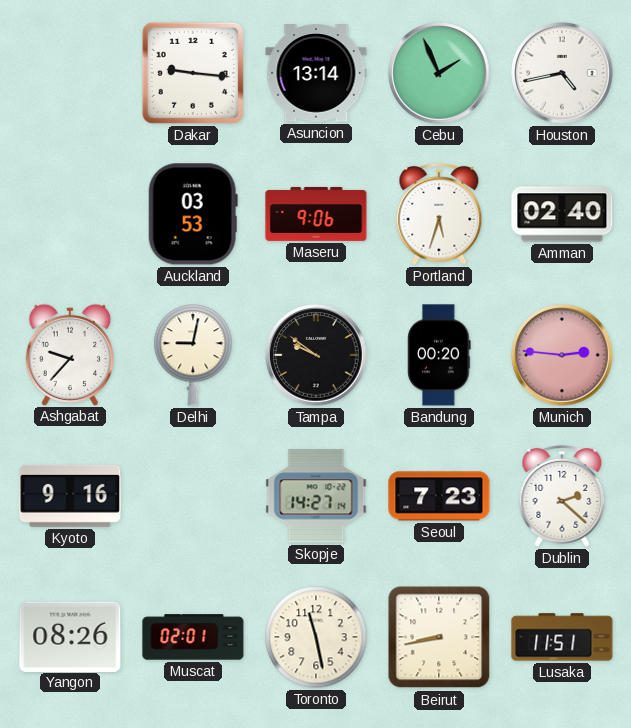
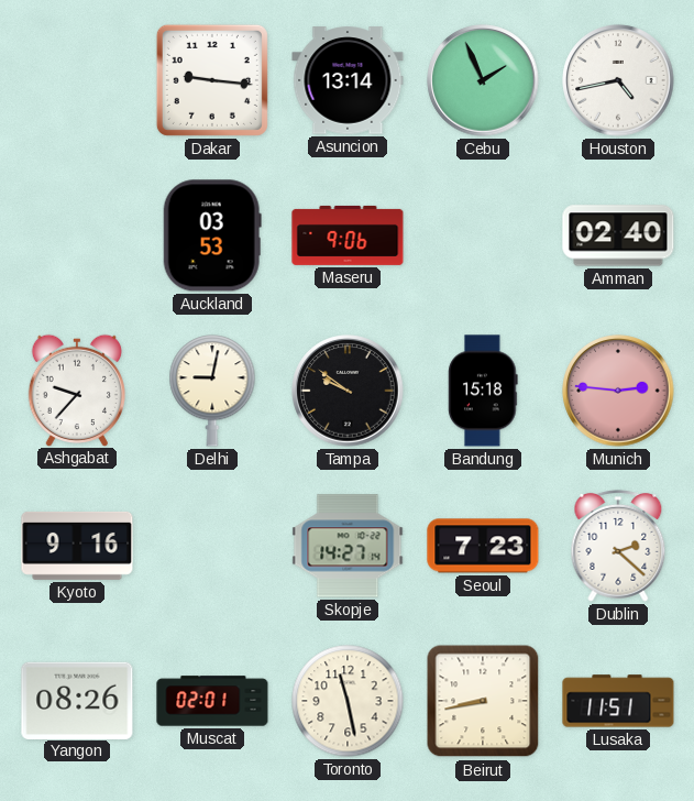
Portland: 5:33 -> none
Bandung: 00:20 -> 15:18
